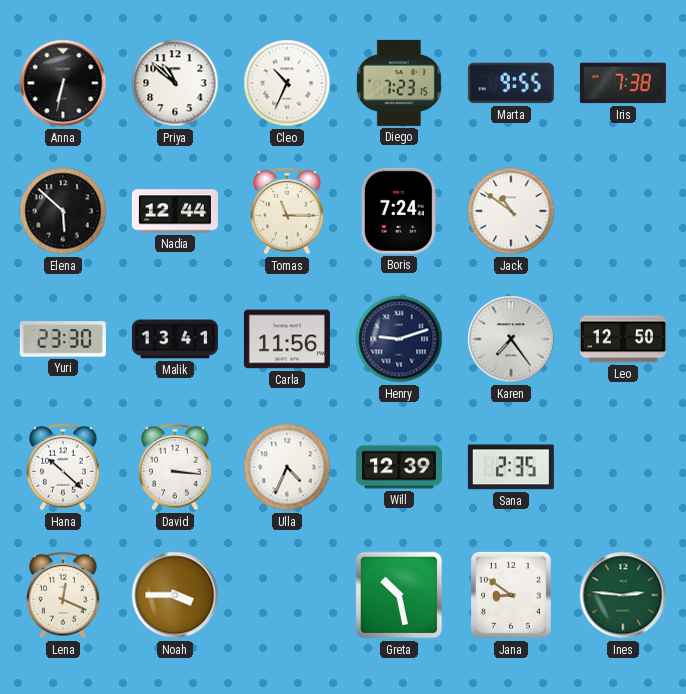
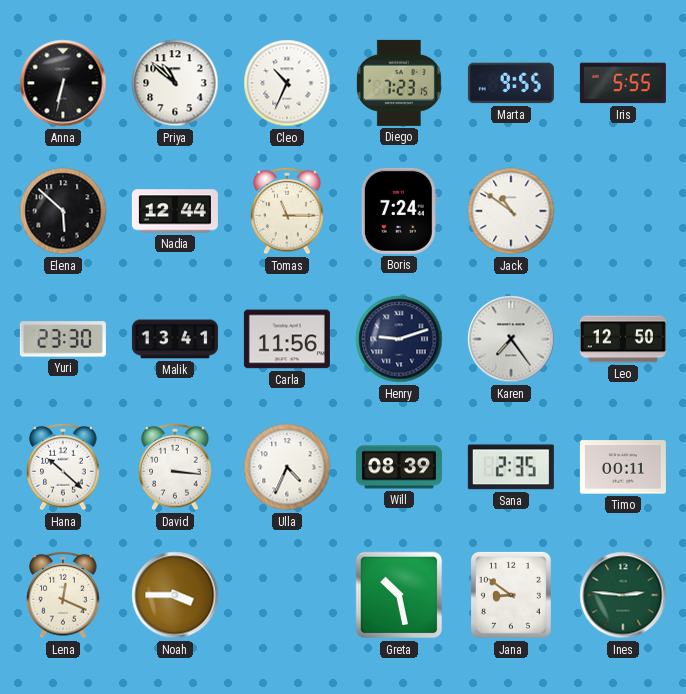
Iris: 7:38 -> 5:55
Will: 12:39 -> 08:39
Timo: none -> 00:11
